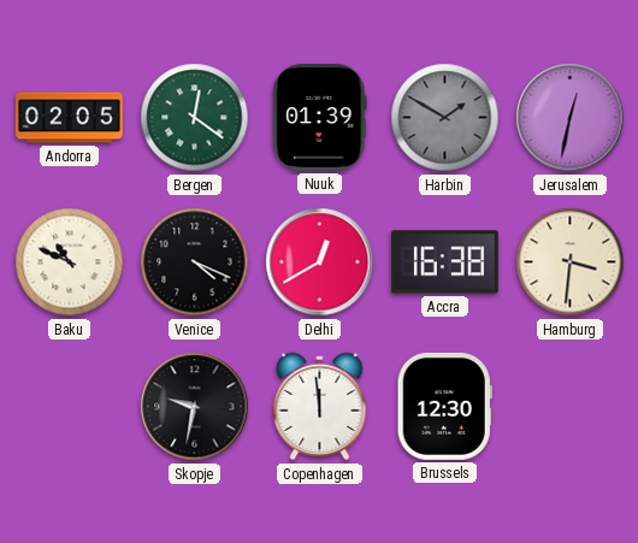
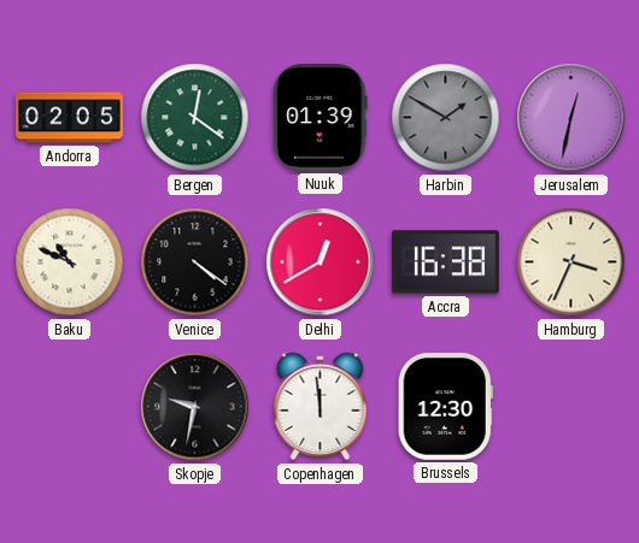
Venice: 4:19 -> 4:21
Hamburg: 3:31 -> 3:34
